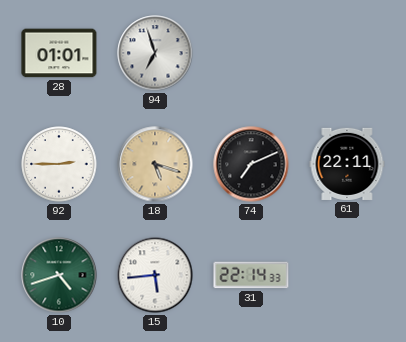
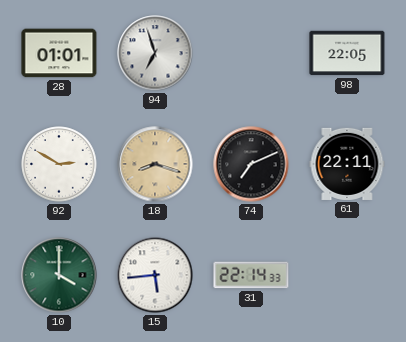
98: none -> 22:05
92: 2:45 -> 2:50
18: 5:18 -> 8:18
10: 4:42 -> 4:00
